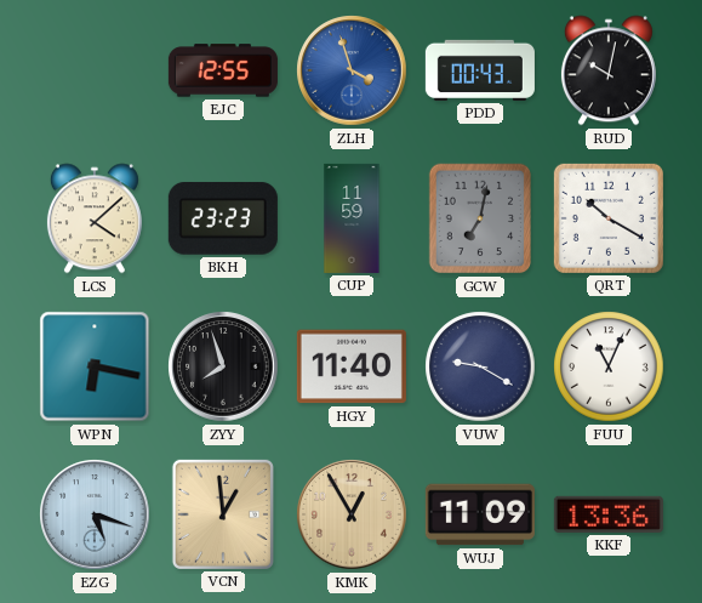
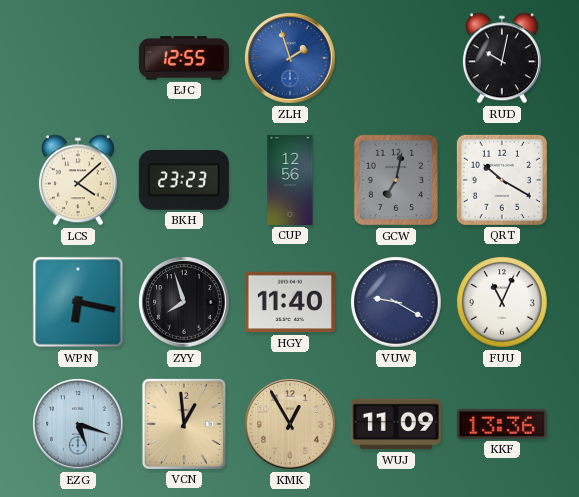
ZLH: 3:57 -> 1:57
PDD: 00:43 -> none
CUP: 11:59 -> 12:56
